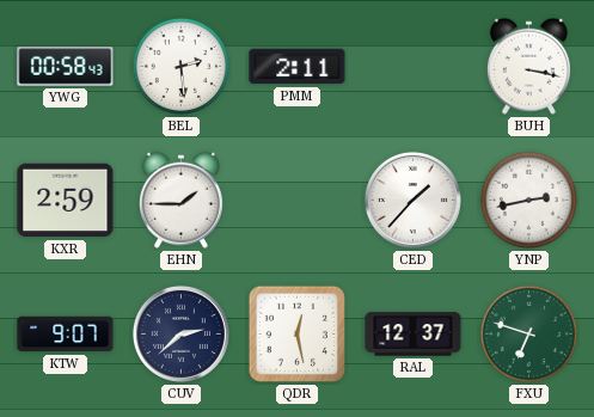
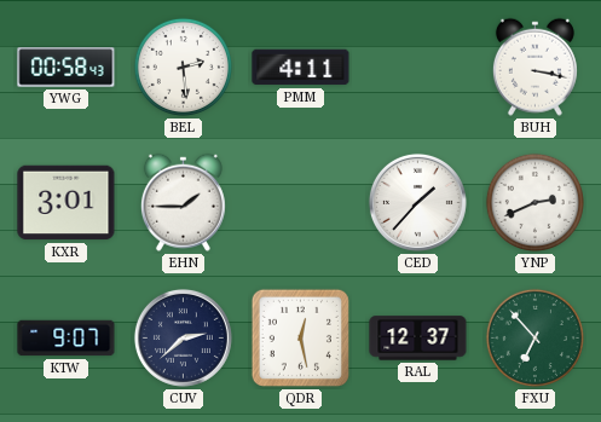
PMM: 2:11 -> 4:11
KXR: 2:59 -> 3:01
YNP: 2:43 -> 2:41
FXU: 6:48 -> 6:53
